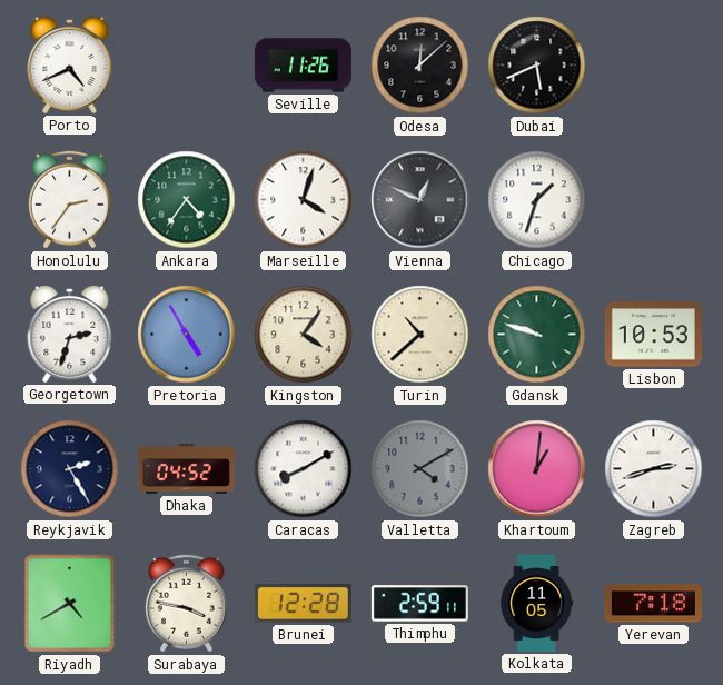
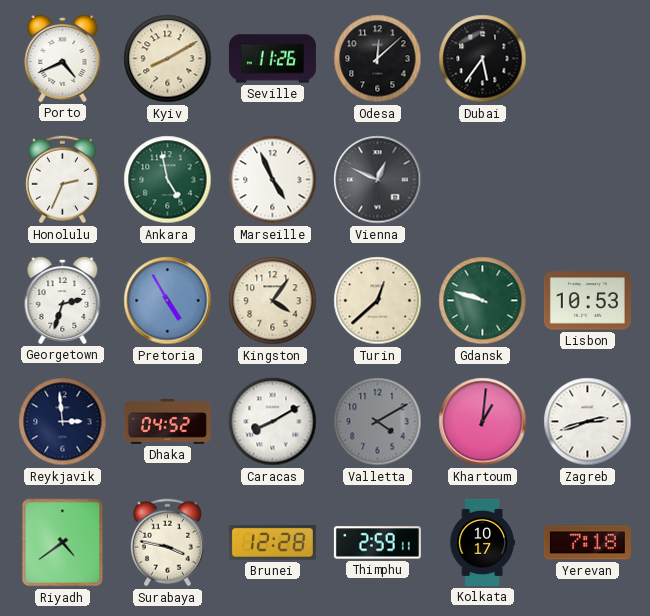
Kyiv: none -> 8:10
Dubai: 5:41 -> 5:36
Honolulu: 2:36 -> 2:34
Ankara: 4:36 -> 4:58
Marseille: 4:03 -> 4:56
Chicago: 1:33 -> none
Turin: 10:38 -> 12:38
Reykjavik: 2:25 -> 2:59
Riyadh: 4:40 -> 4:39
Kolkata: 11:05 -> 10:17
